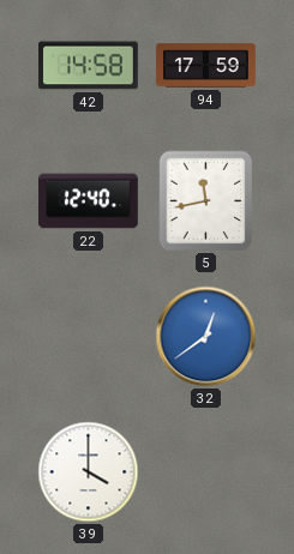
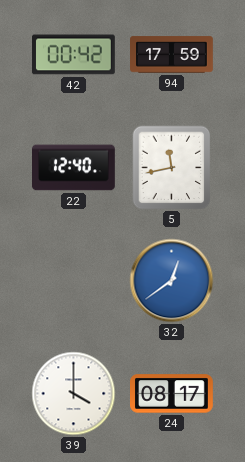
42: 14:58 -> 00:42
24: none -> 08:17
